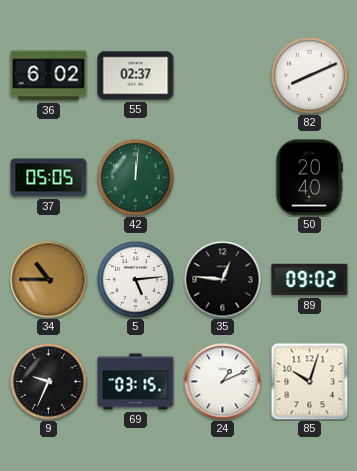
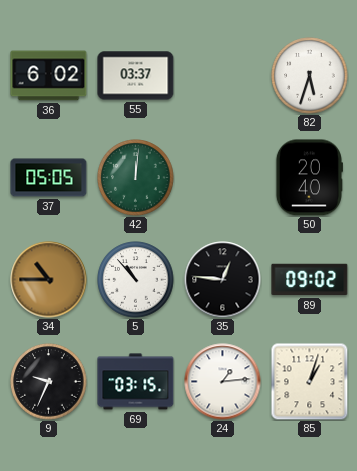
55: 02:37 -> 03:37
82: 8:11 -> 5:33
5: 5:14 -> 10:53
24: 1:11 -> 1:14
85: 10:03 -> 1:03
